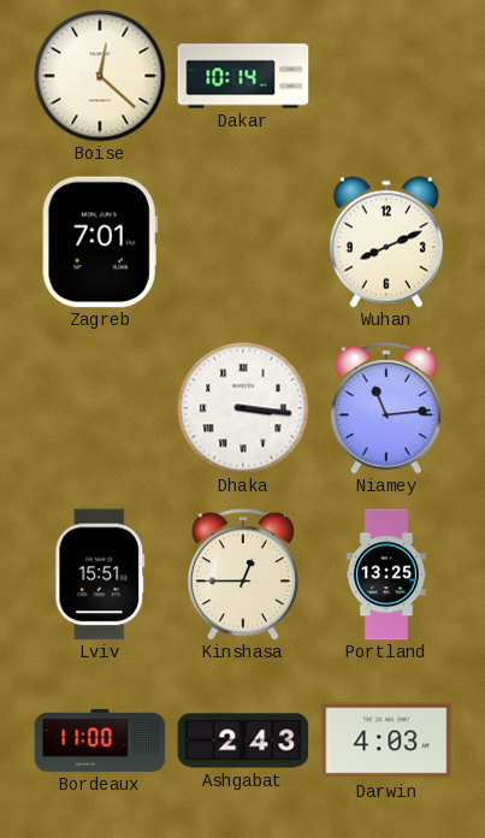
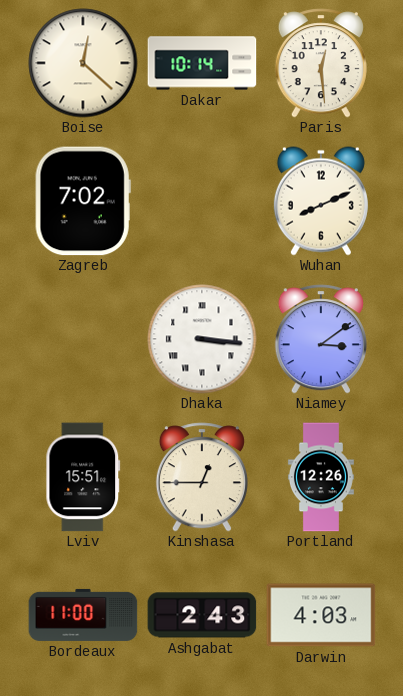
Paris: none -> 12:29
Zagreb: 7:01 -> 7:02
Niamey: 11:14 -> 3:09
Portland: 13:25 -> 12:26
